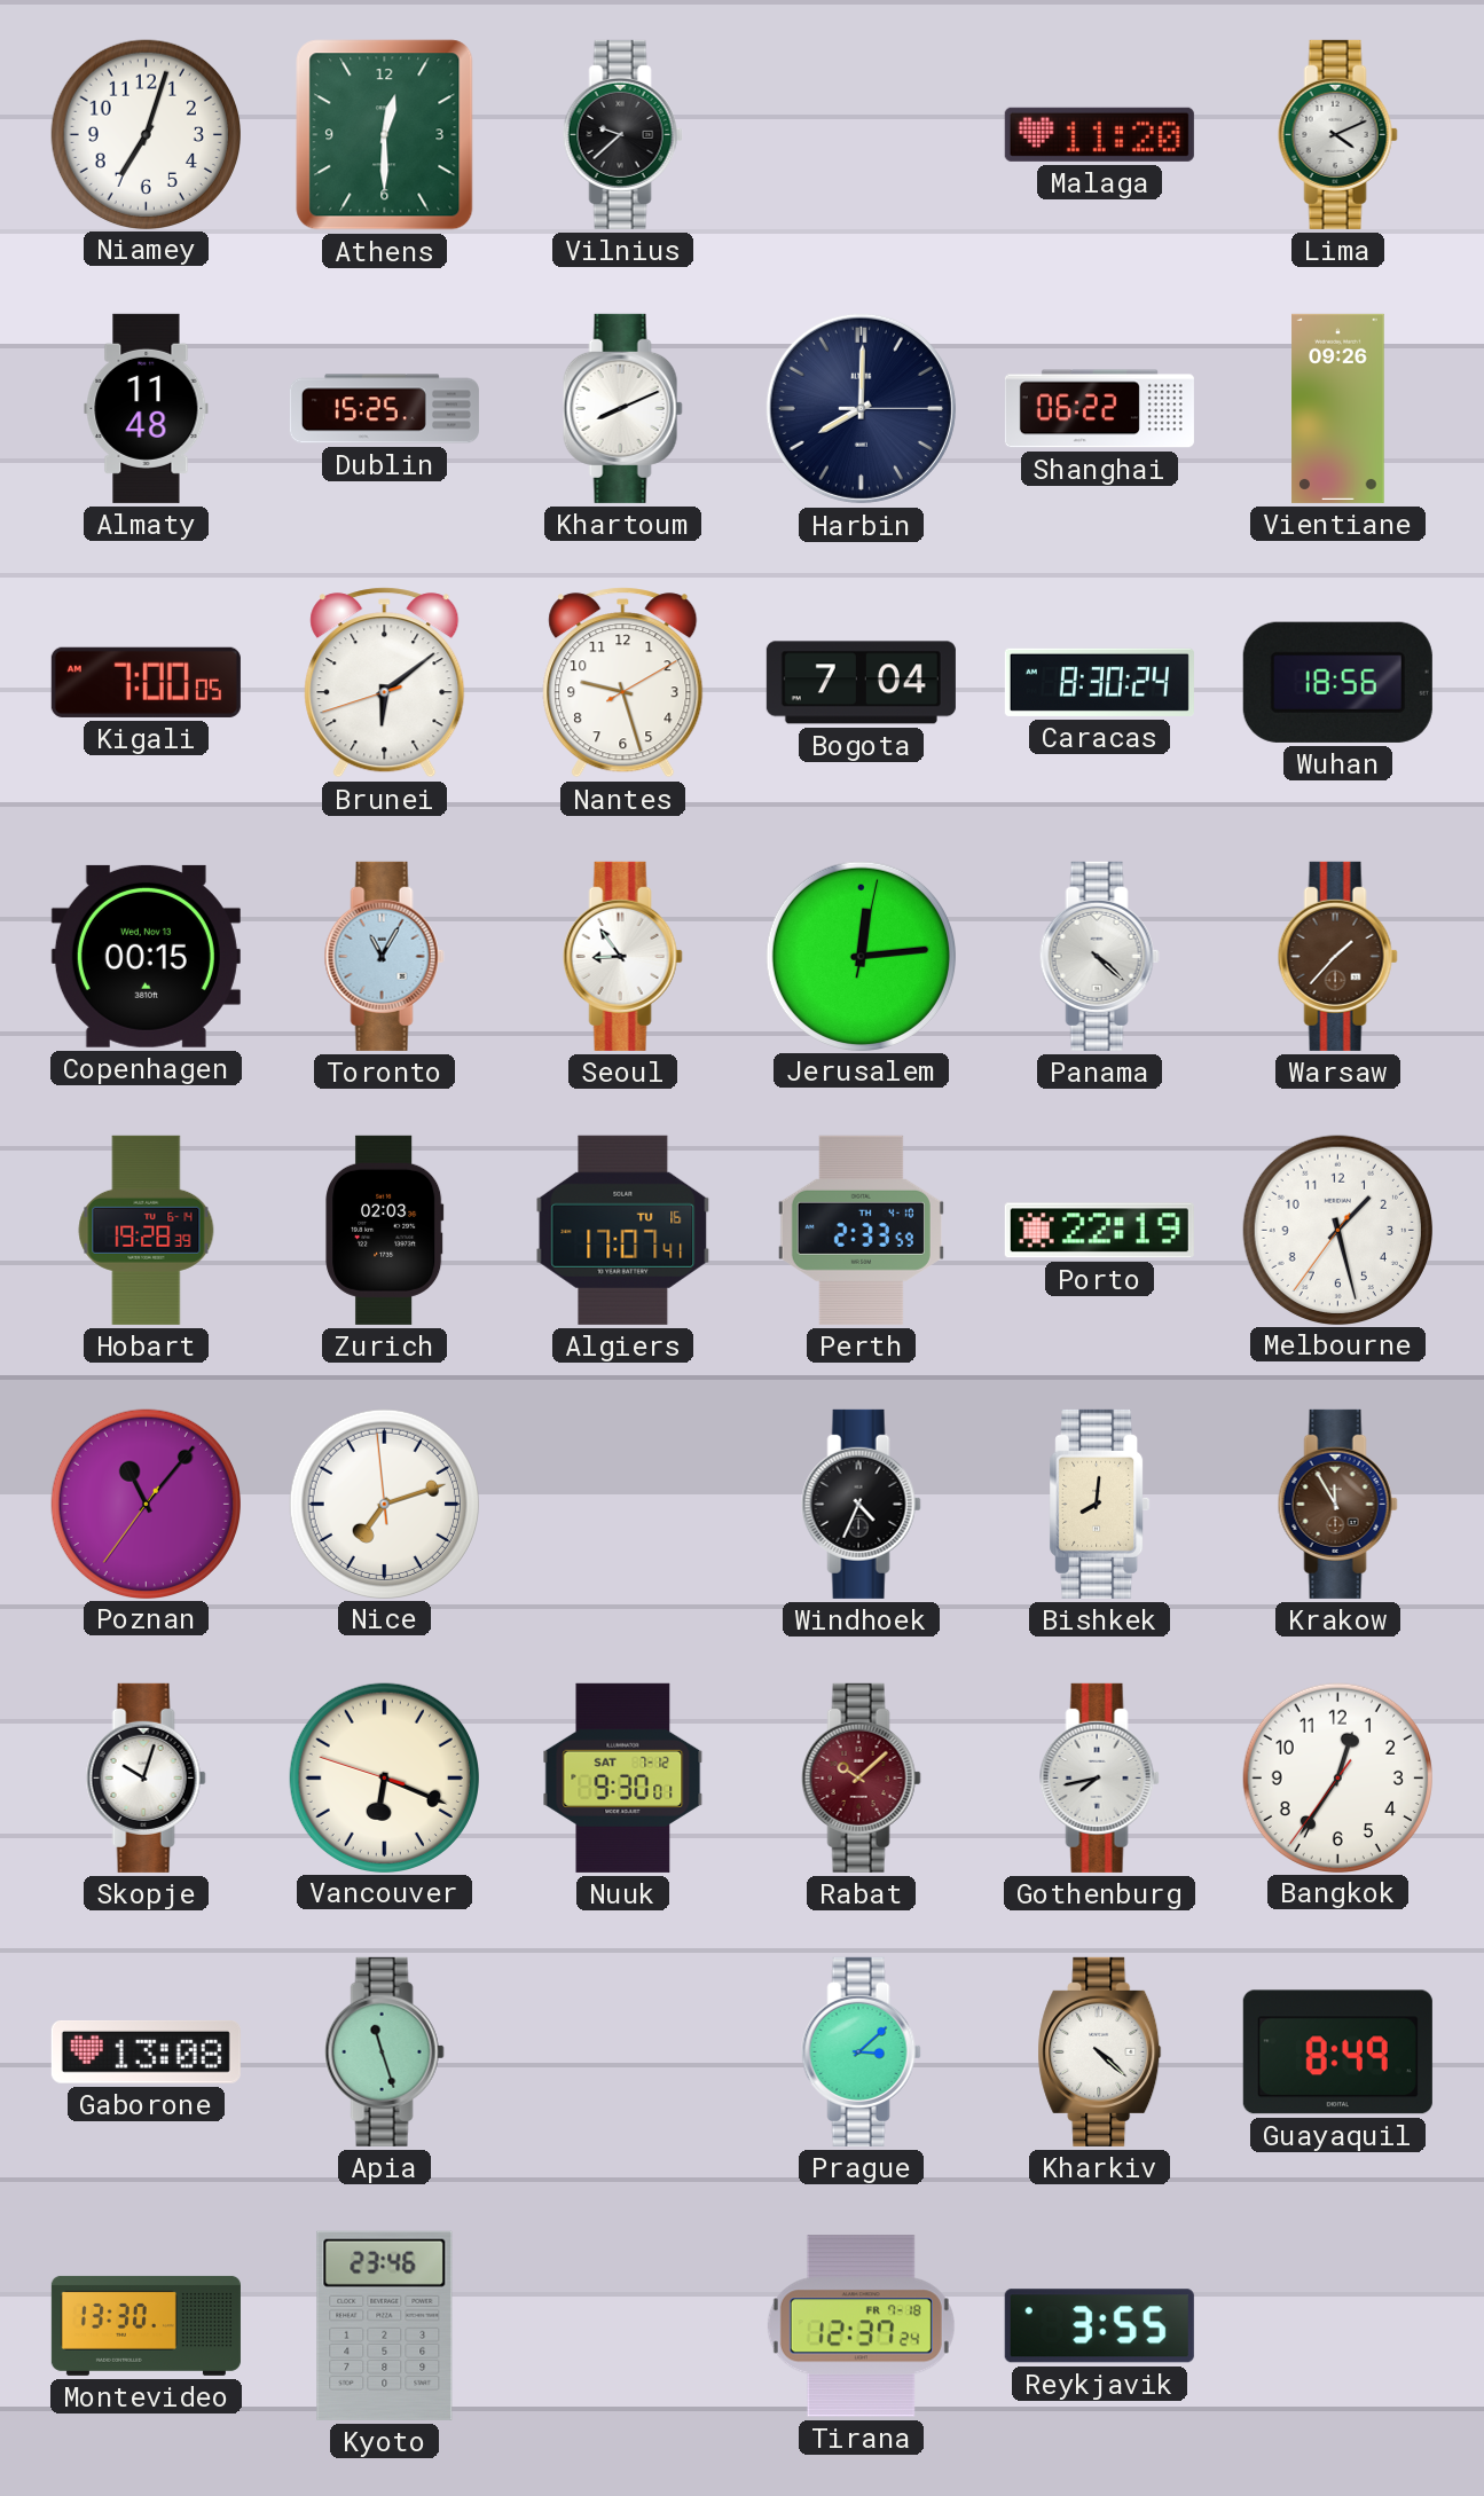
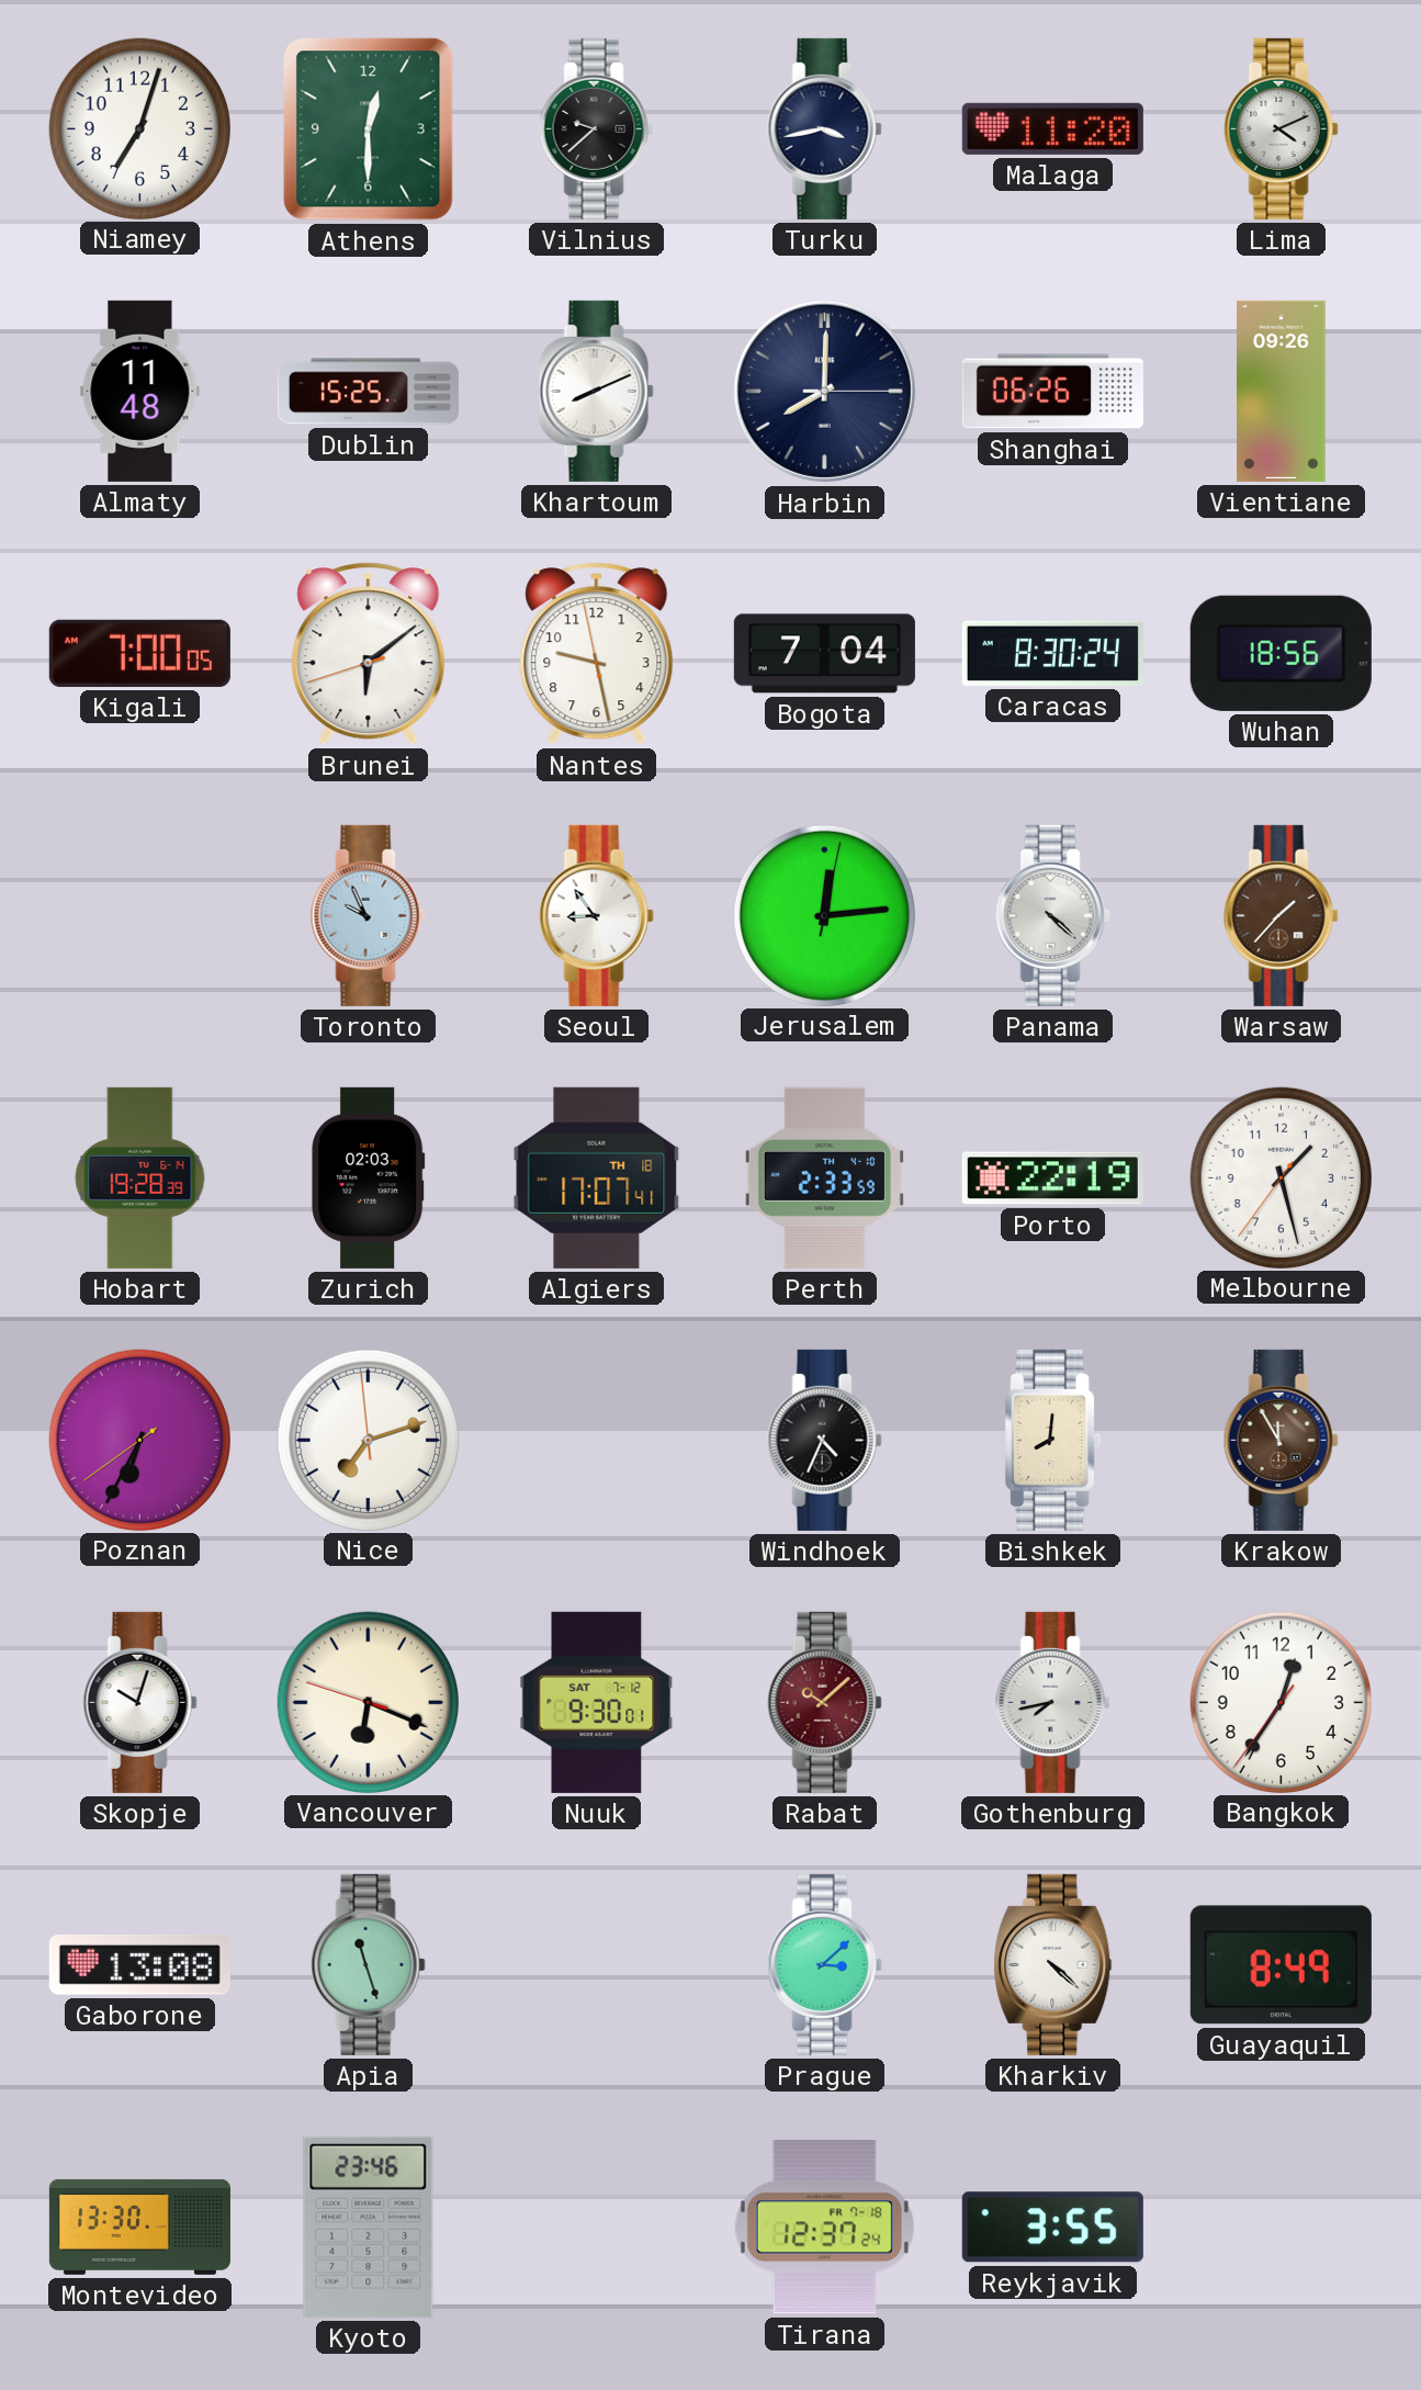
Turku: none -> 3:43
Shanghai: 06:22 -> 06:26
Nantes: 9:27:10 -> 9:27:58
Copenhagen: 00:15 -> none
Toronto: 11:05 -> 9:56
Algiers date: TU 16 -> TH 18
Poznan: 11:06 -> 6:34
